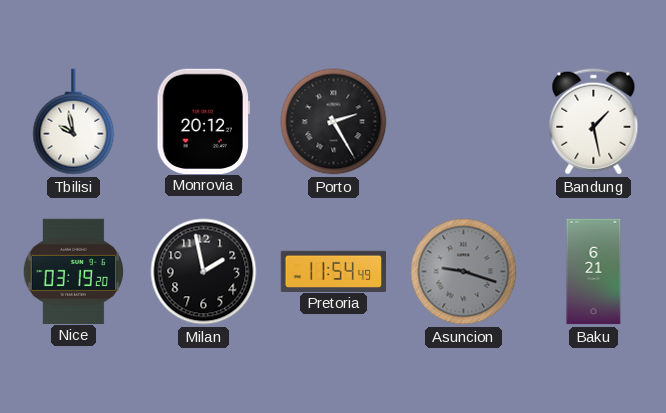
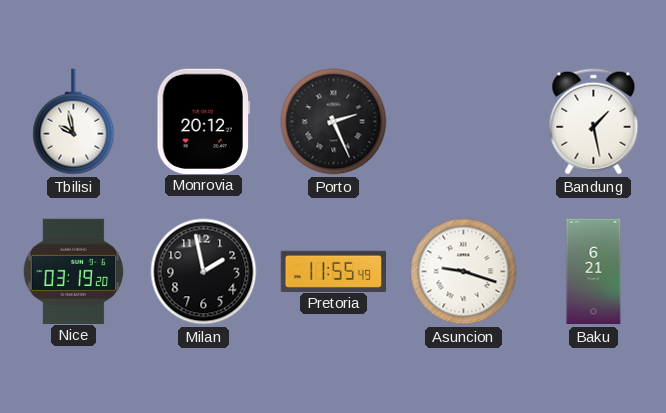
Porto: 2:25 -> 2:26
Pretoria: 11:54 -> 11:55
Asuncion dial: grey -> white
